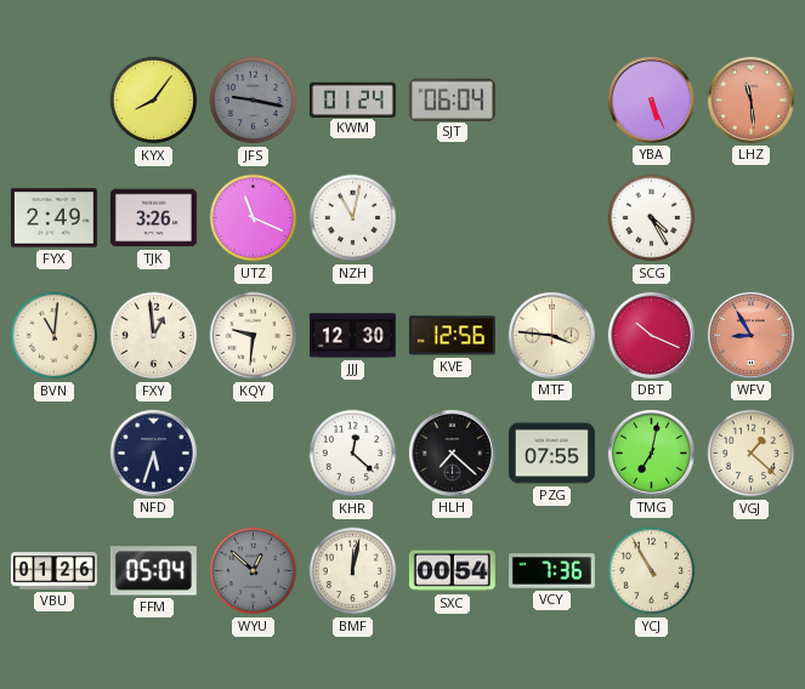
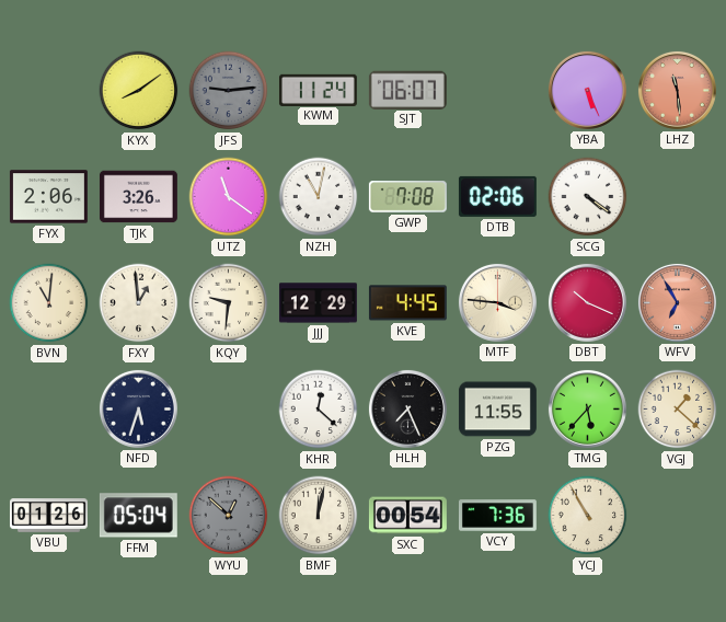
KYX: 8:06 -> 8:09
JFS: 9:17 -> 9:14
KWM: 01:24 -> 11:24
SJT: 06:04 -> 06:07
FYX: 2:49 -> 2:06
UTZ: 11:19 -> 11:21
GWP: none -> 7:08
DTB: none -> 02:06
SCG: 4:25 -> 4:21
JJJ: 12:30 -> 12:29
KVE: 12:56 -> 4:45
WFV: 8:55 -> 6:55
HLH: 7:22 -> 7:26
PZG: 07:55 -> 11:55
TMG: 7:02 -> 5:37
